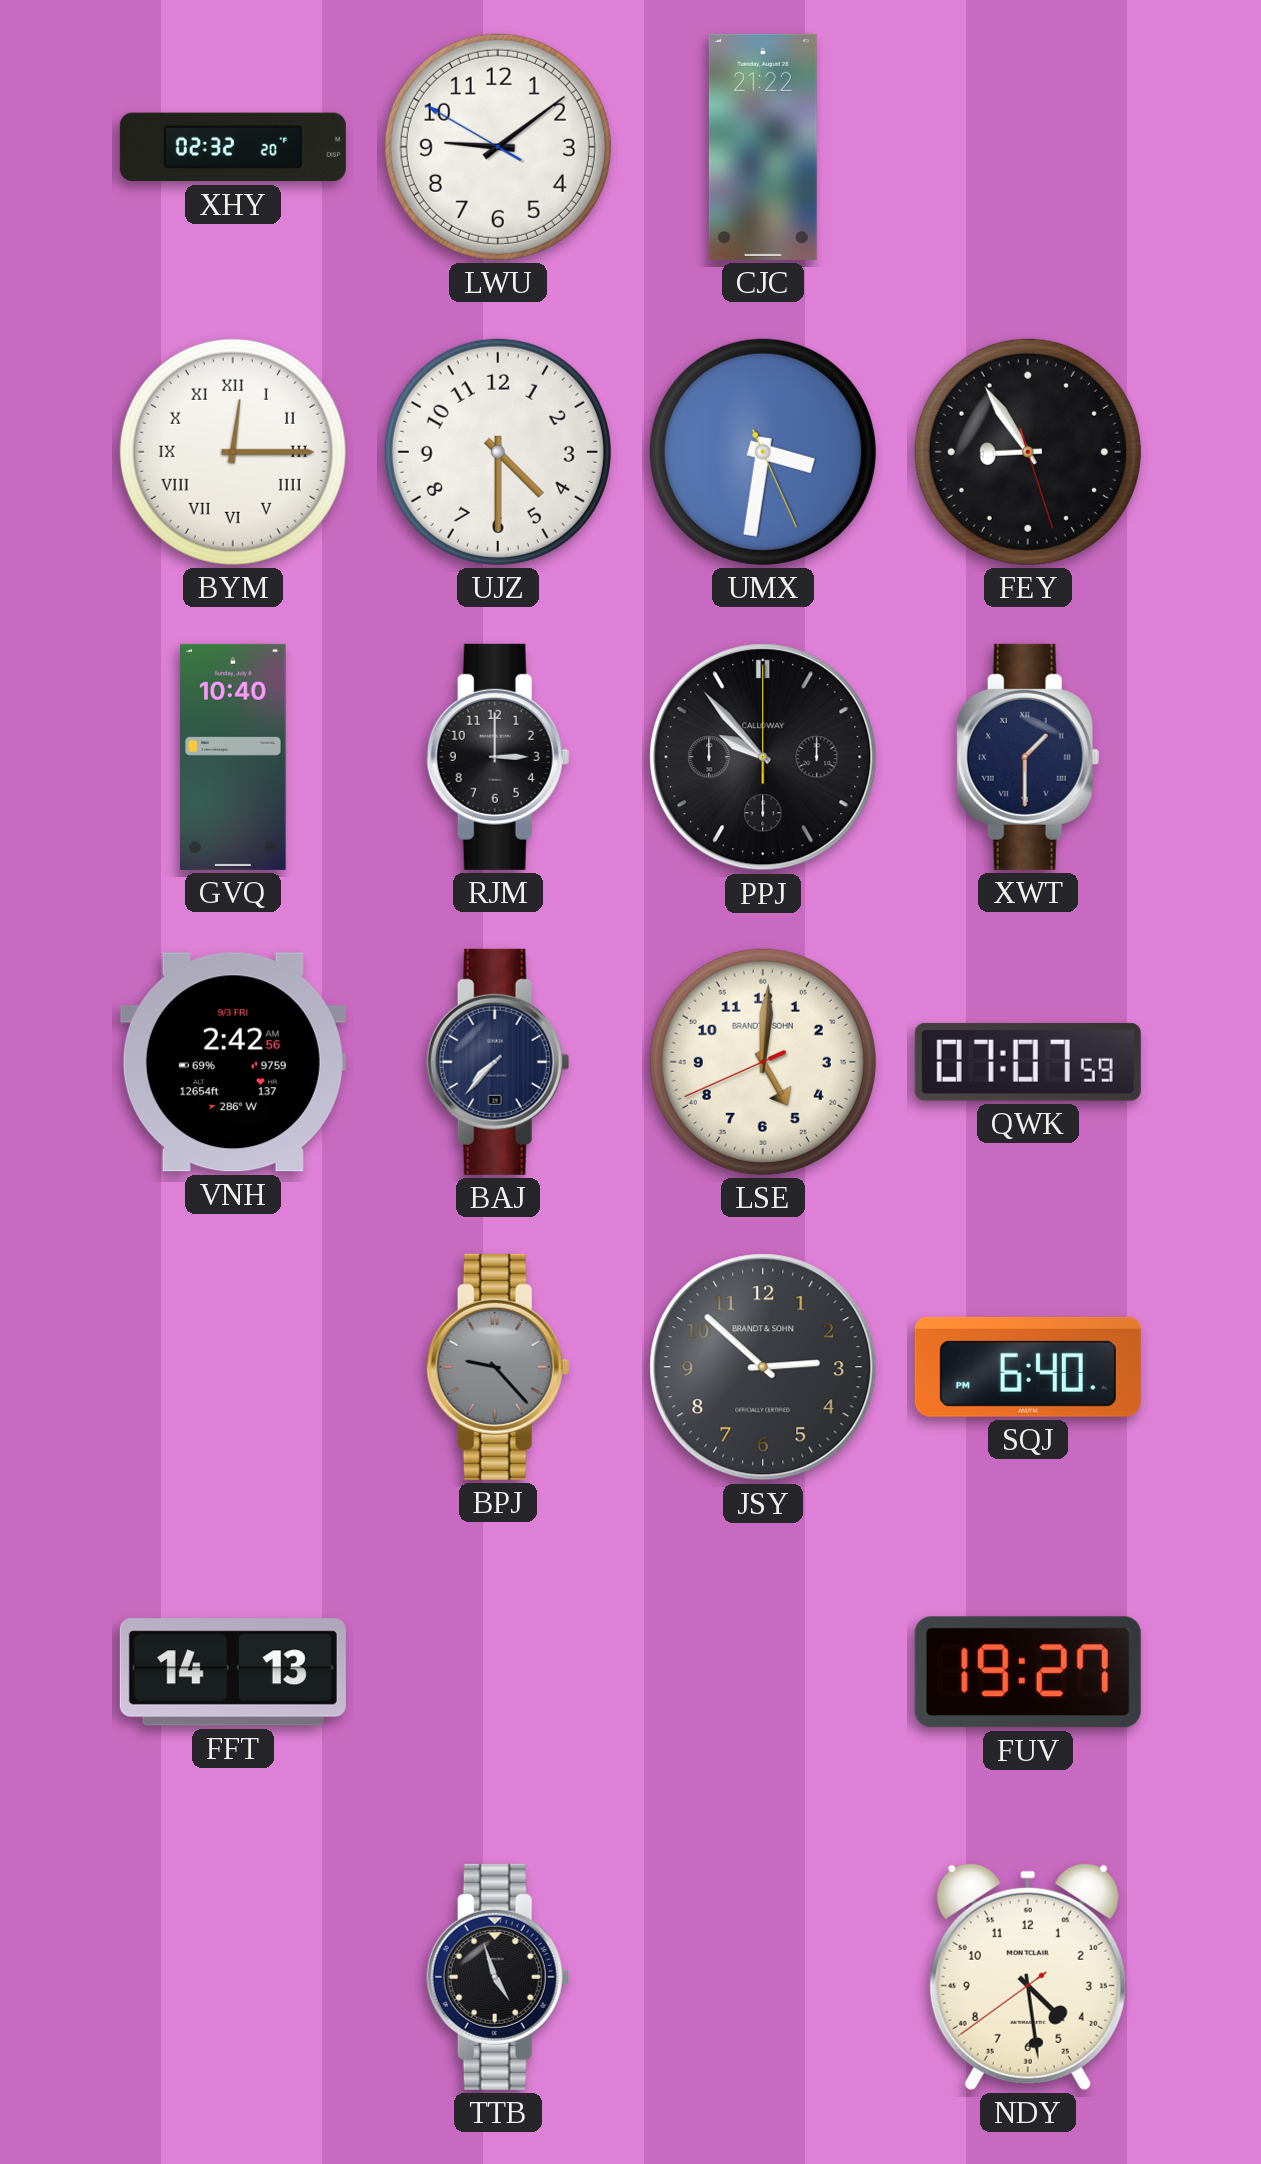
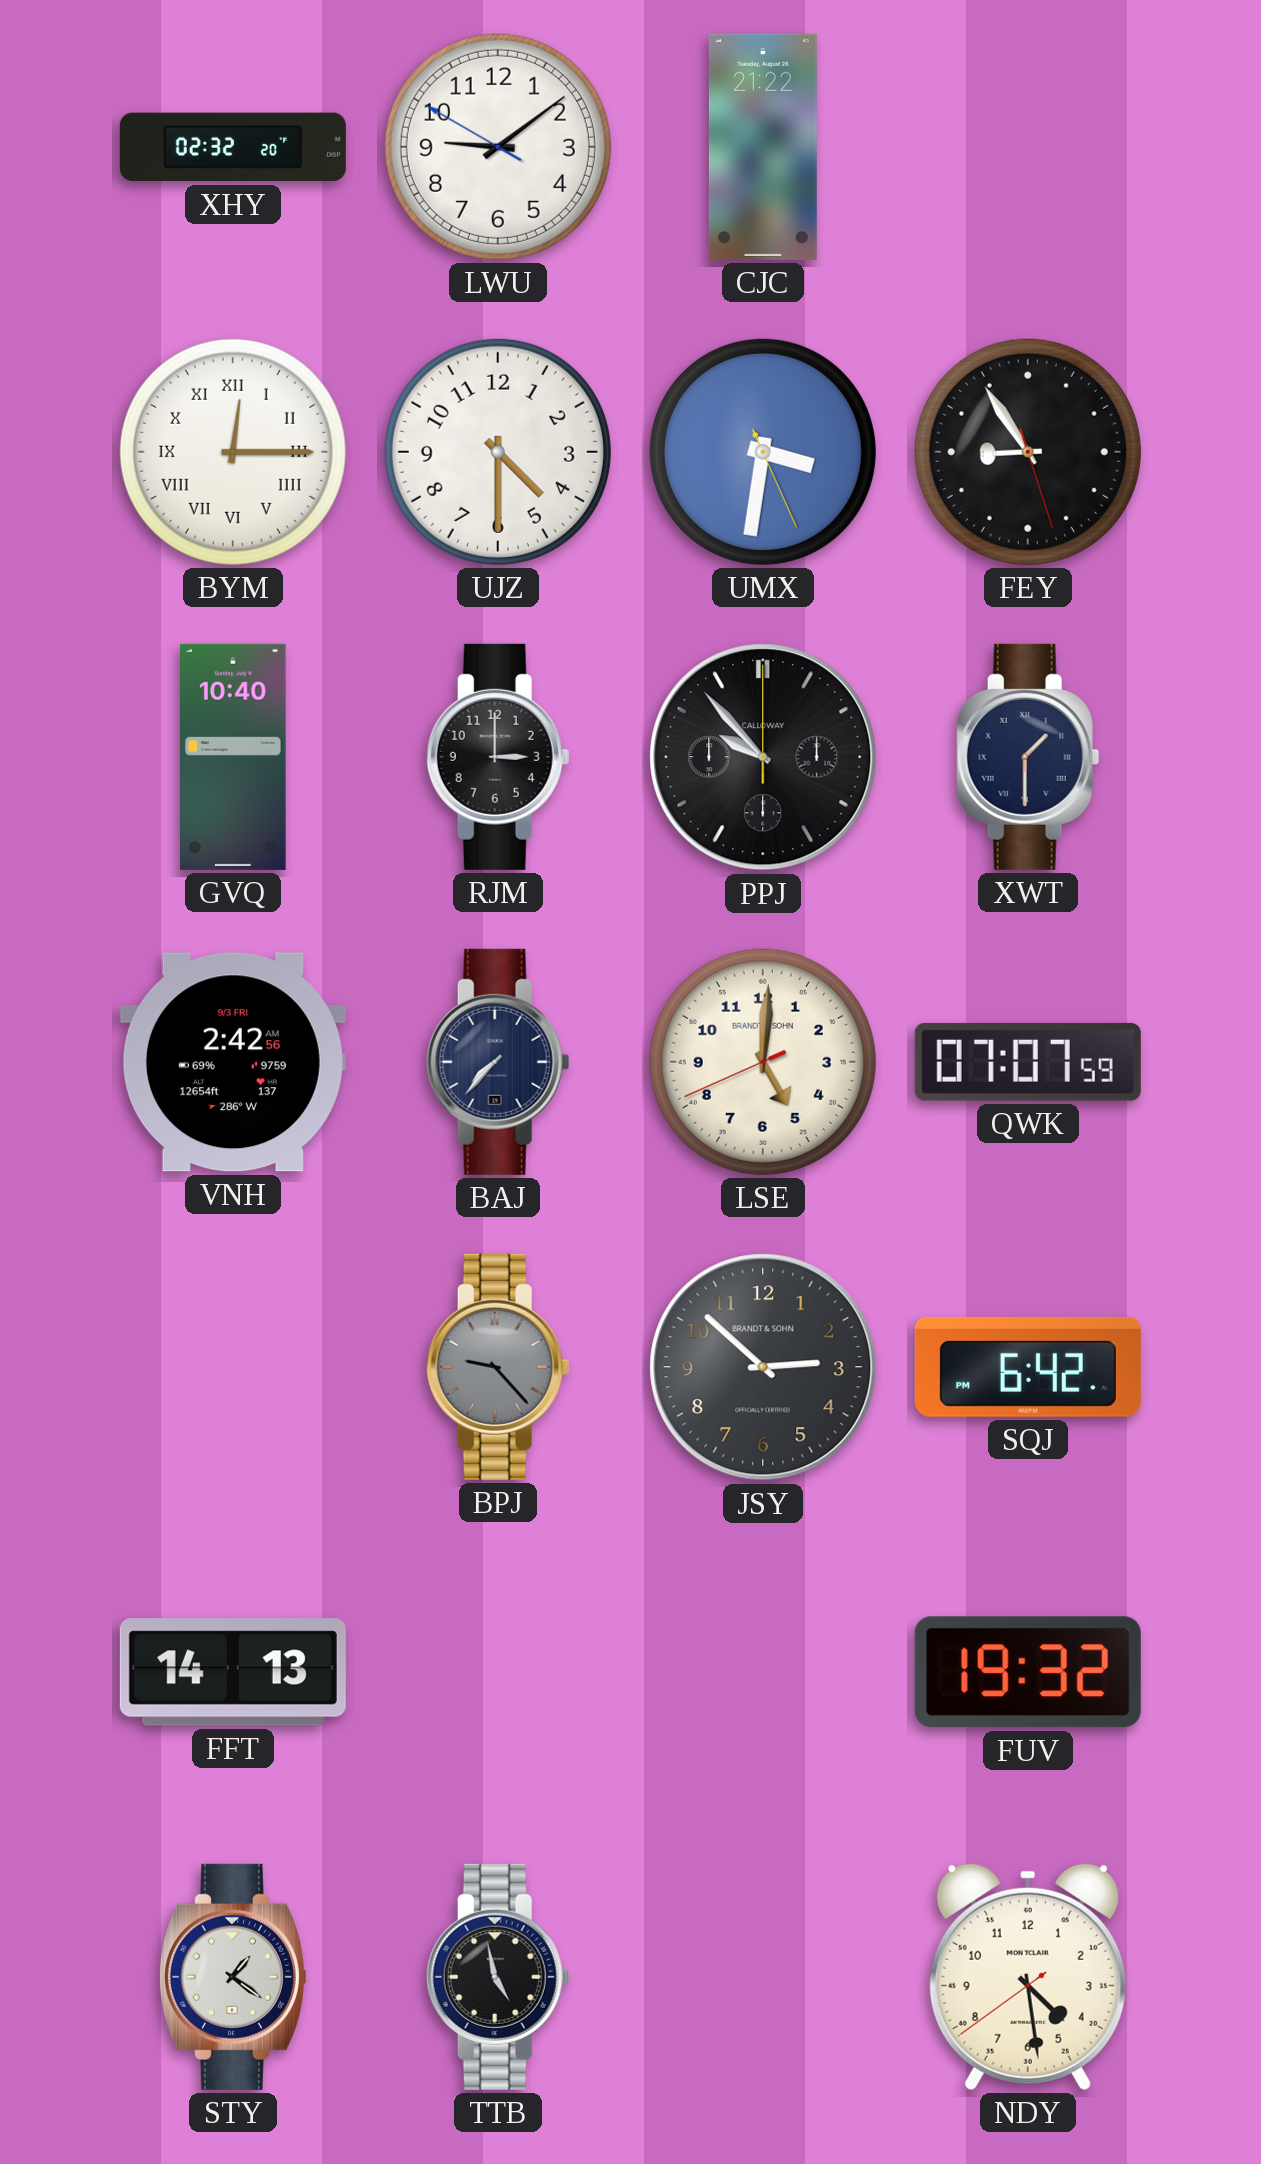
SQJ: 6:40 -> 6:42
FUV: 19:27 -> 19:32
STY: none -> 1:21
TTB: 4:57 -> 4:58
